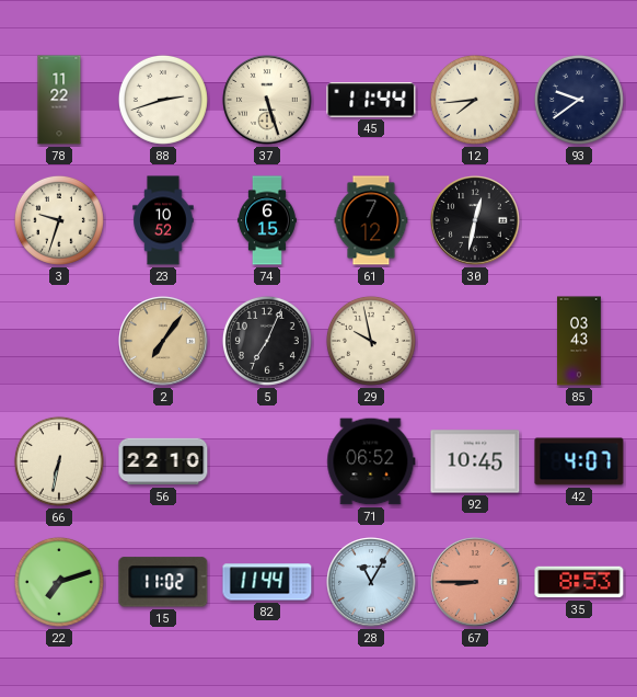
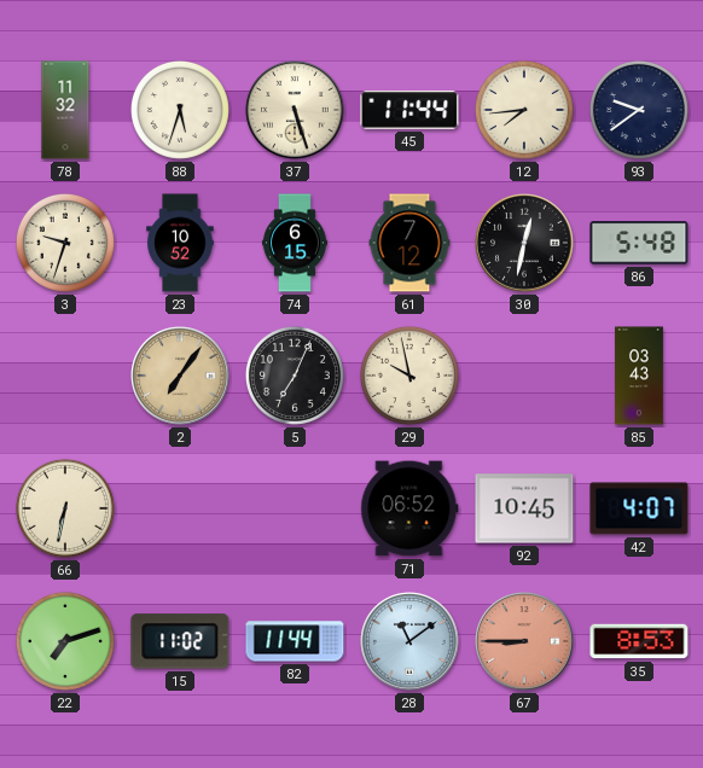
78: 11:22 -> 11:32
88: 2:42 -> 5:33
86: none -> 5:48
56: 22:10 -> none
28: 11:05 -> 11:09
